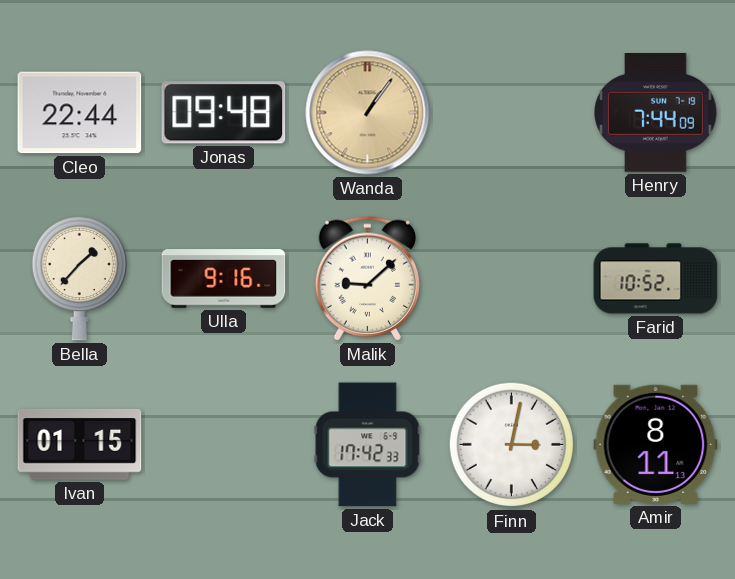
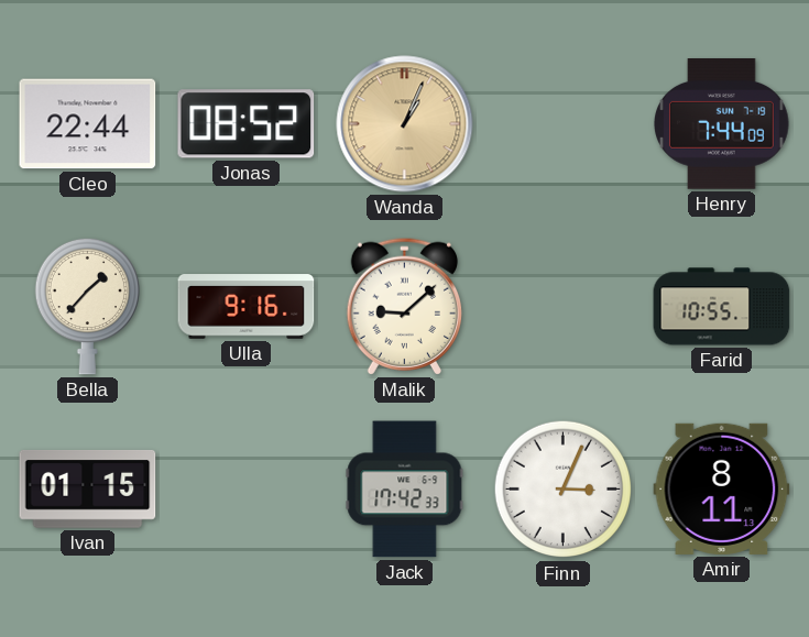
Jonas: 09:48 -> 08:52
Wanda: 1:06 -> 1:04
Farid: 10:52 -> 10:55
Finn: 3:02 -> 3:04
